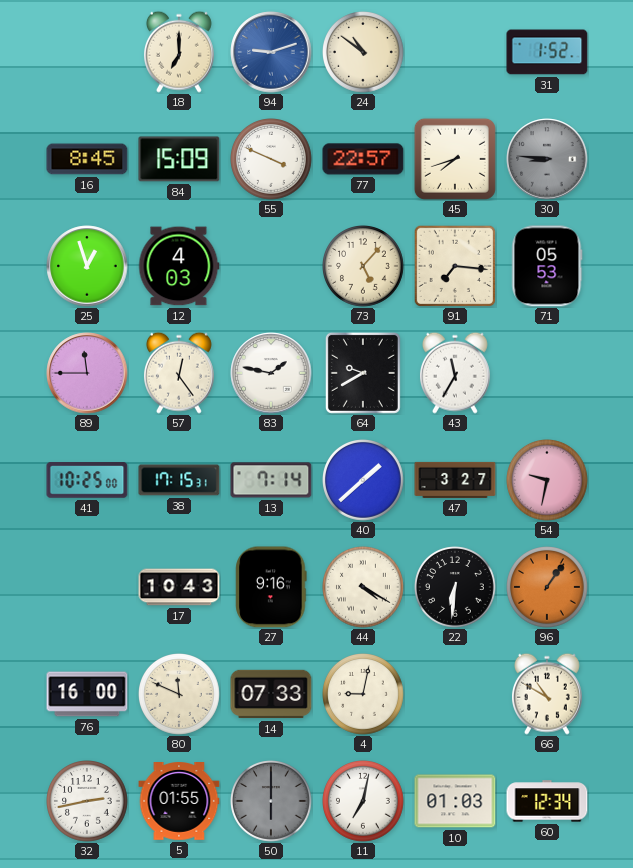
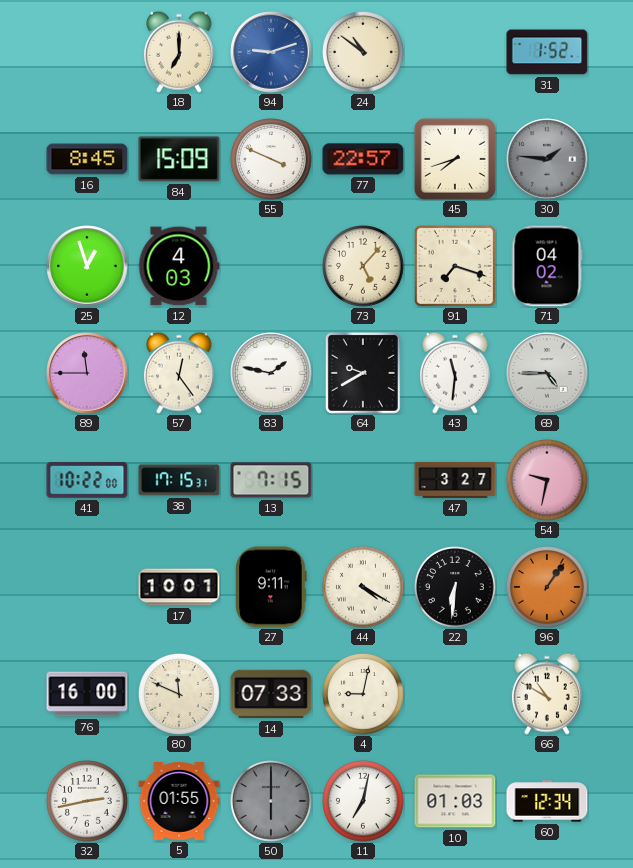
30: 8:46 -> 1:46
91: 7:16 -> 7:18
71: 05:53 -> 04:02
43: 11:35 -> 11:31
69: none -> 4:45
41: 10:25 -> 10:22
13: 7:14 -> 7:15
40: 1:38 -> none
17: 10:43 -> 10:01
27: 9:16 -> 9:11
